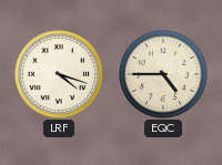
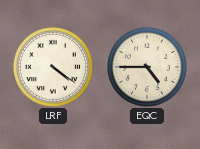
LRF: 4:18 -> 4:21
